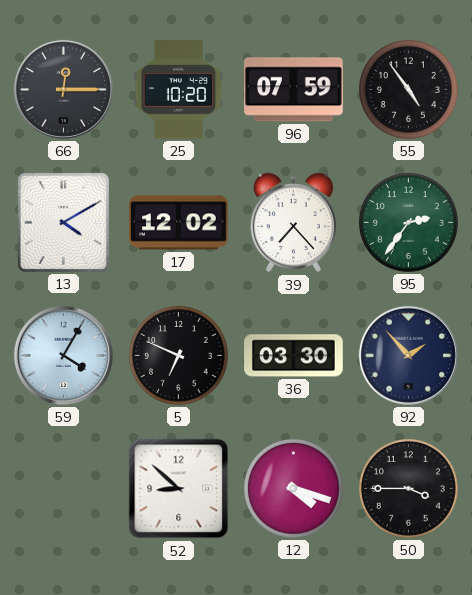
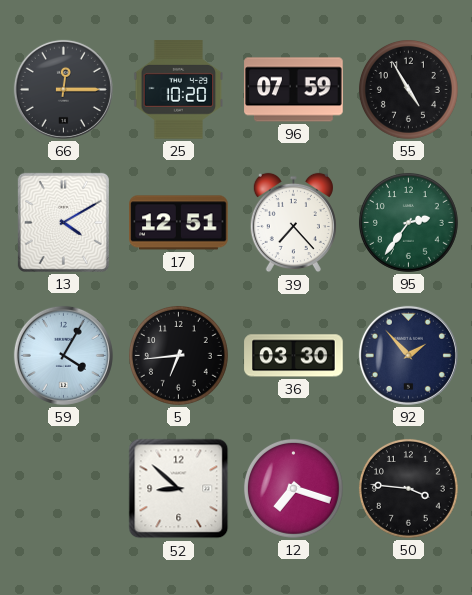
55: 4:54 -> 4:55
17: 12:02 -> 12:51
5: 6:49 -> 6:44
12: 4:18 -> 7:18
50: 3:45 -> 3:46
